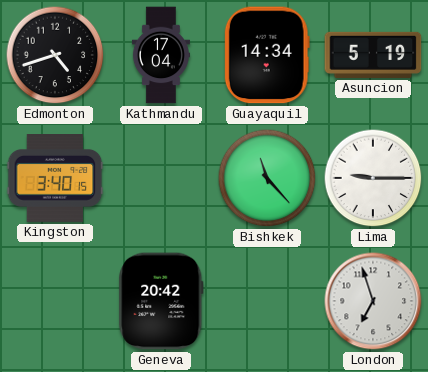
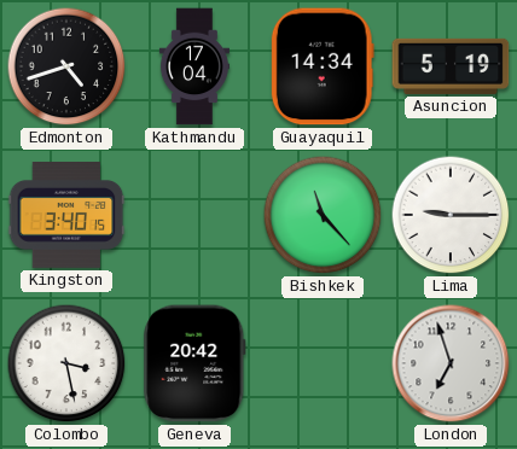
Colombo: none -> 3:28
